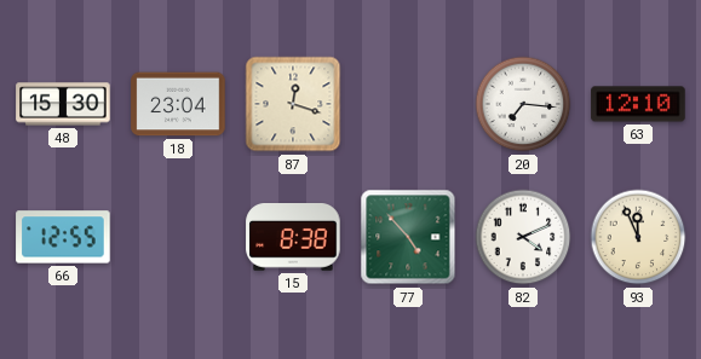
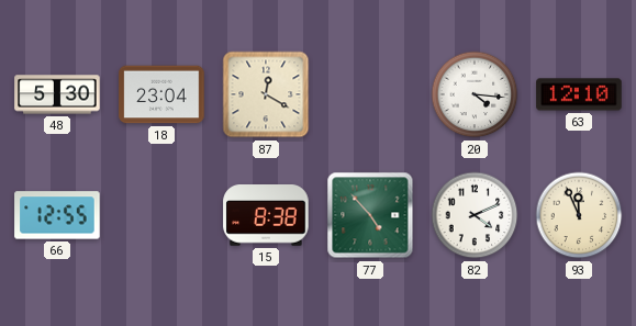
48: 15:30 -> 5:30
87: 12:18 -> 12:20
20: 7:16 -> 4:16
